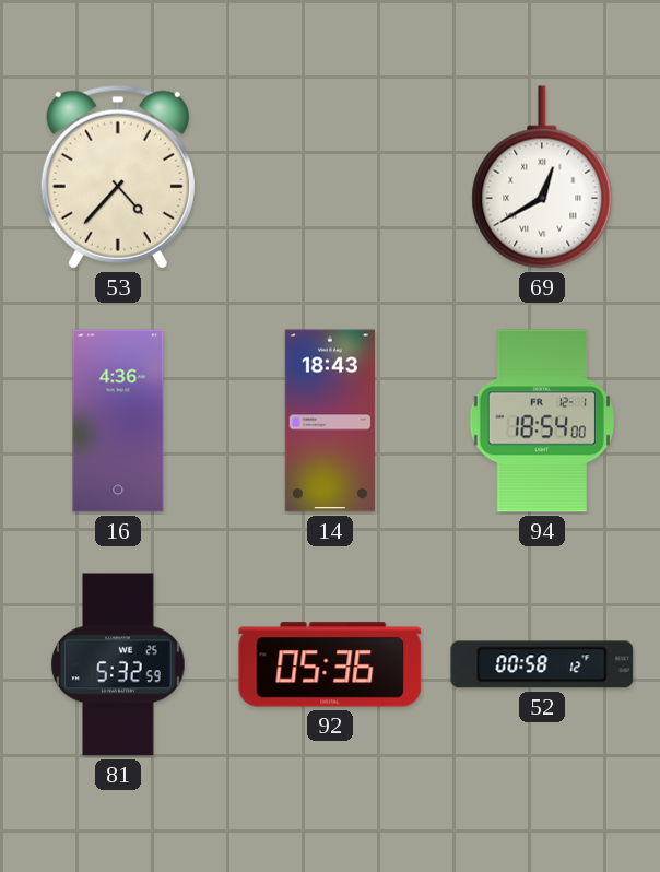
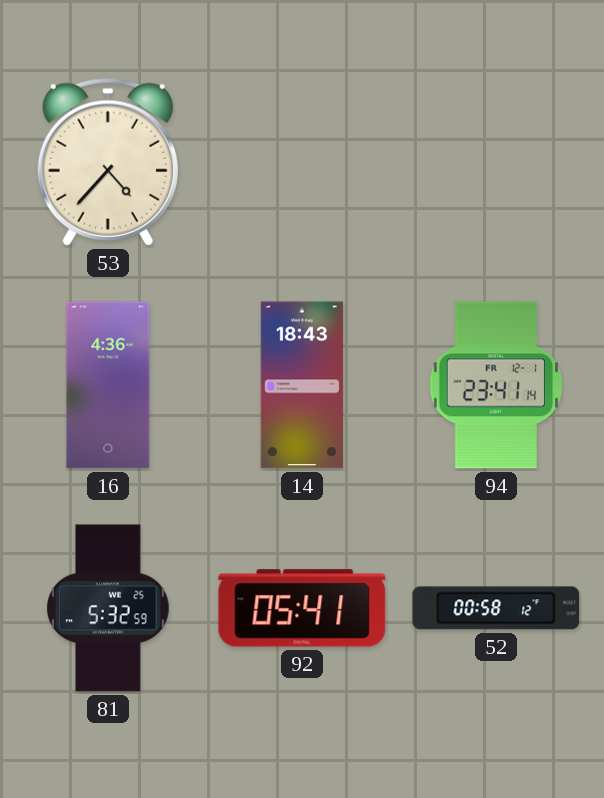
69: 12:40 -> none
94: 18:54 -> 23:41
92: 05:36 -> 05:41
